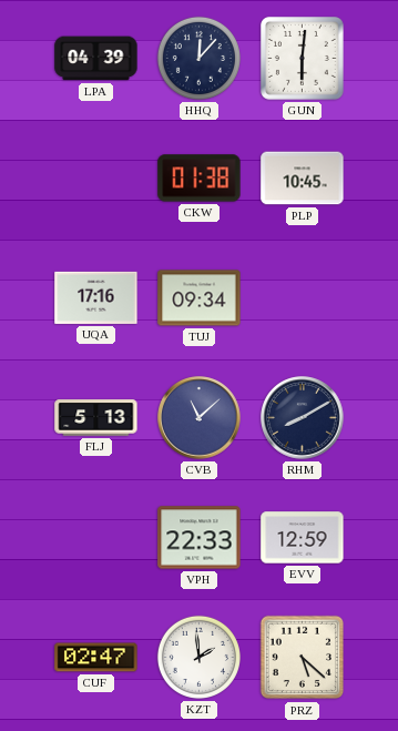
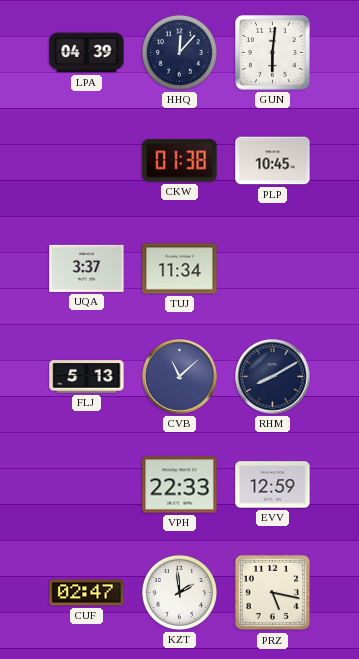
UQA: 17:16 -> 3:37
TUJ: 09:34 -> 11:34
PRZ: 5:22 -> 5:17
